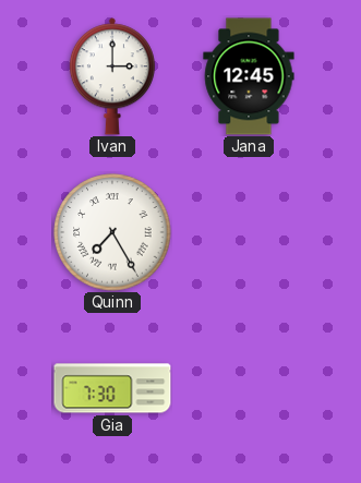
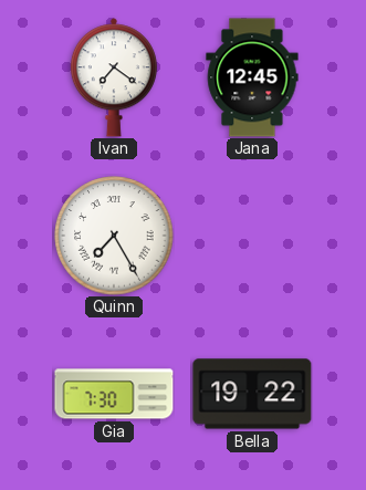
Ivan: 3:00 -> 7:21
Bella: none -> 19:22
